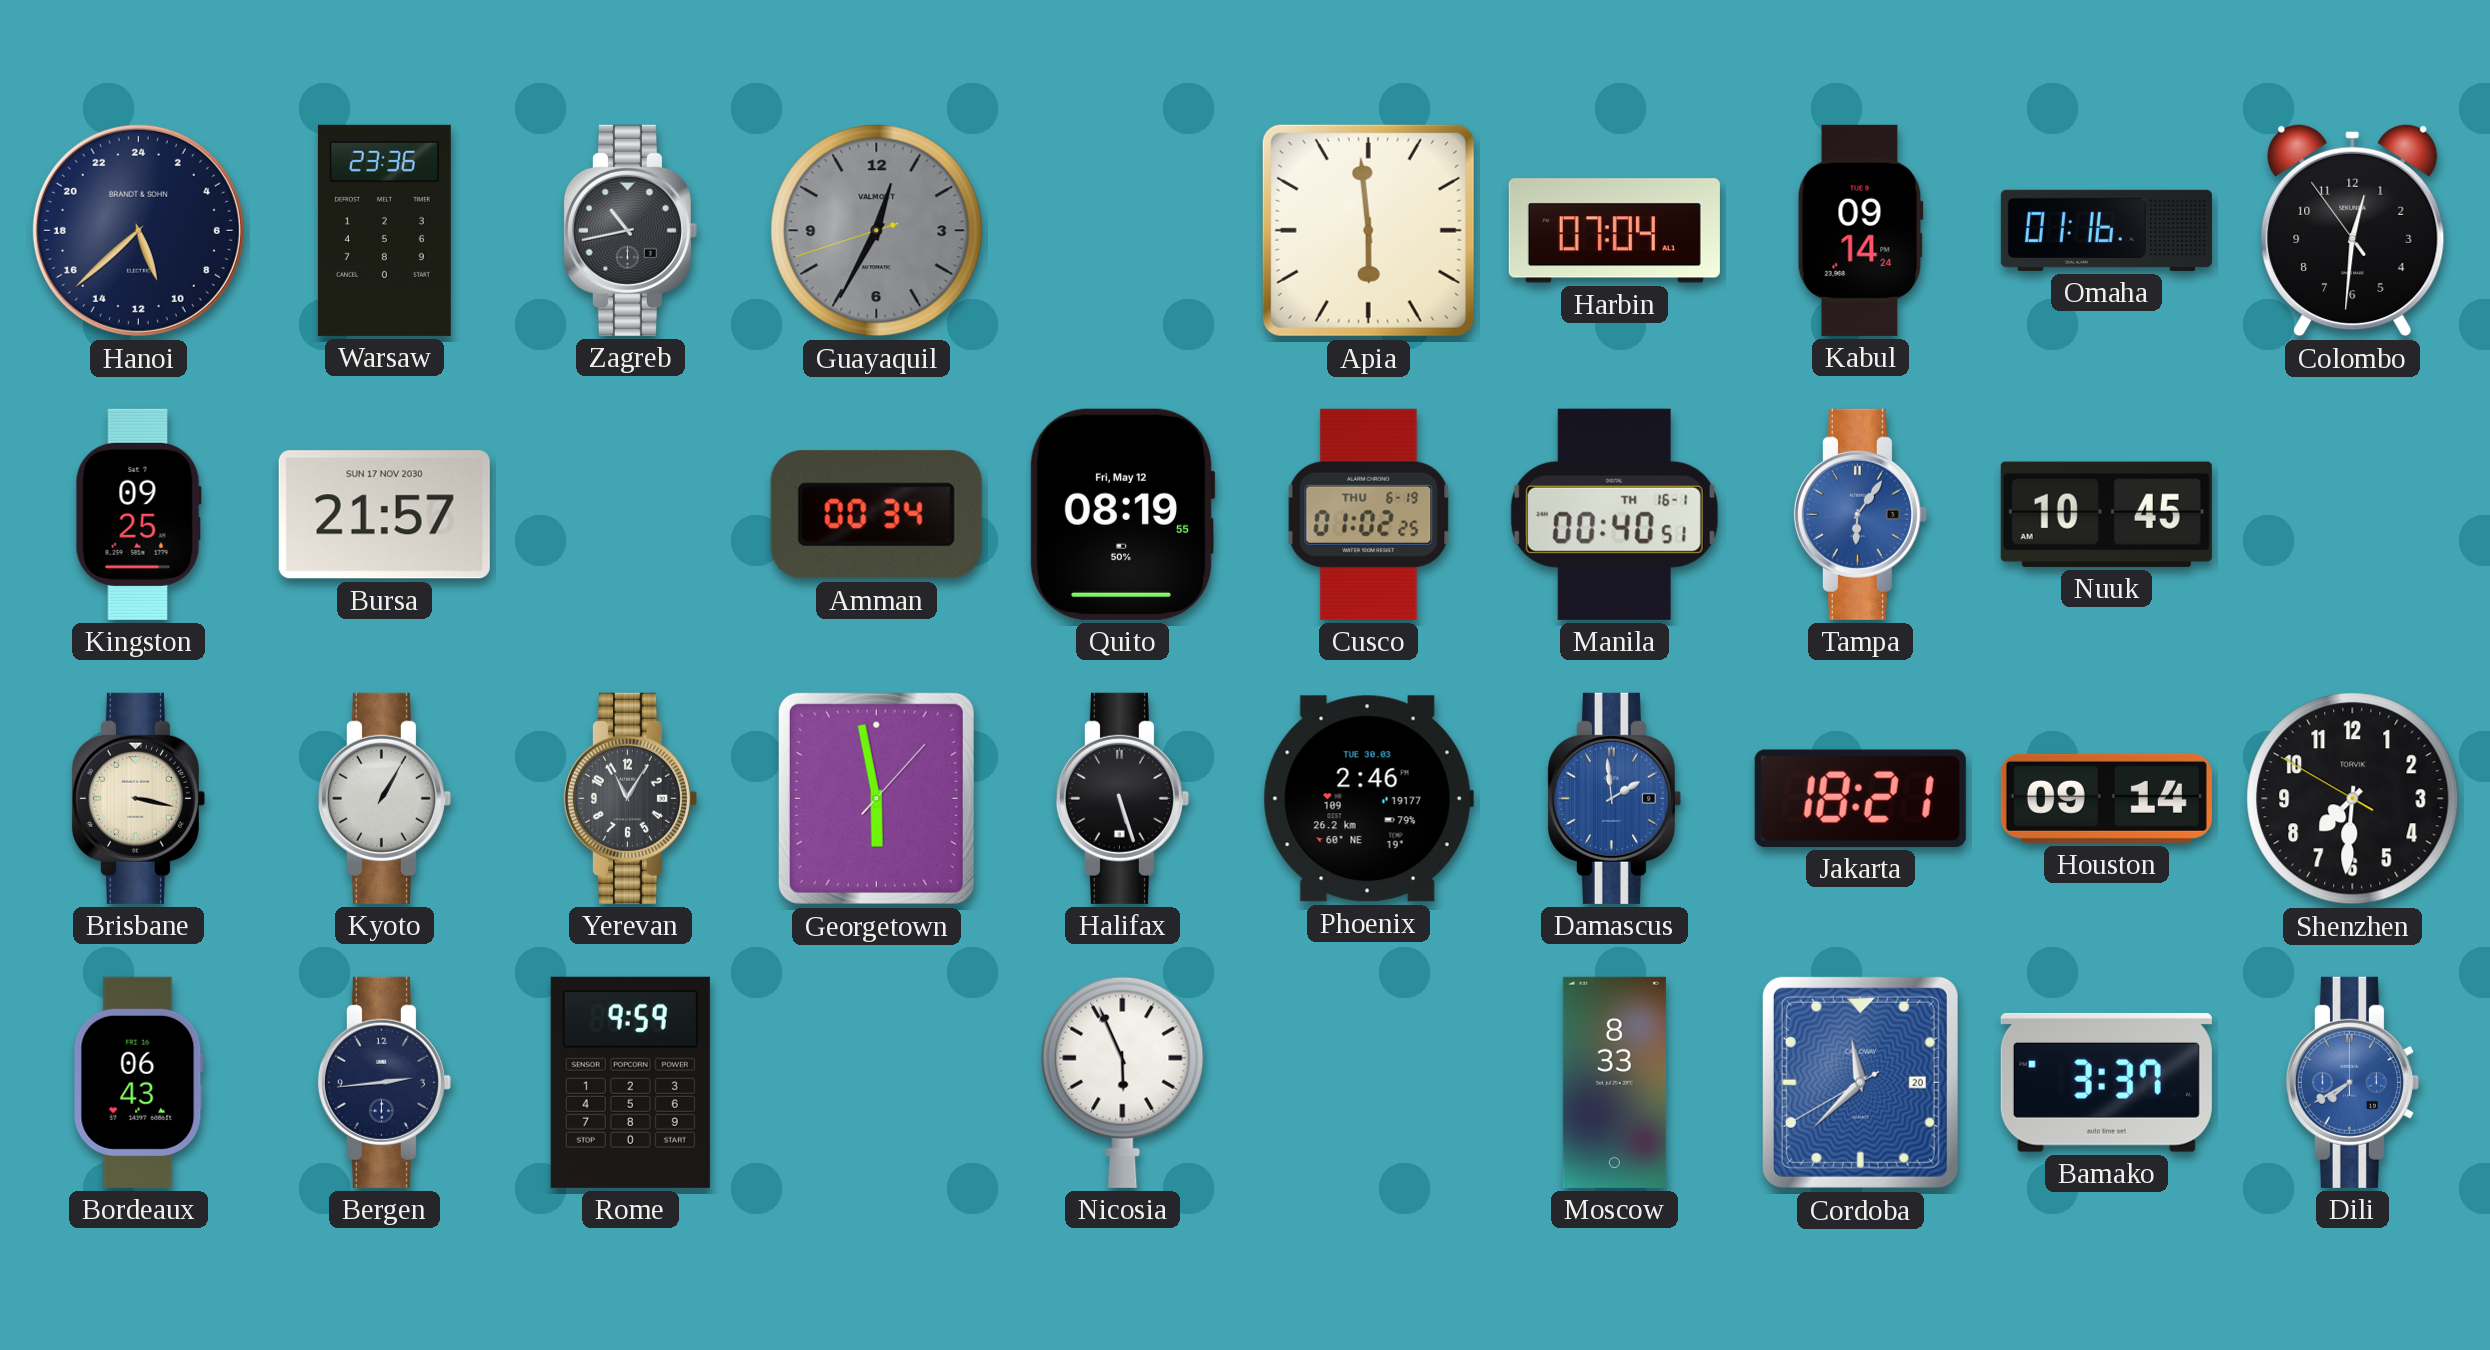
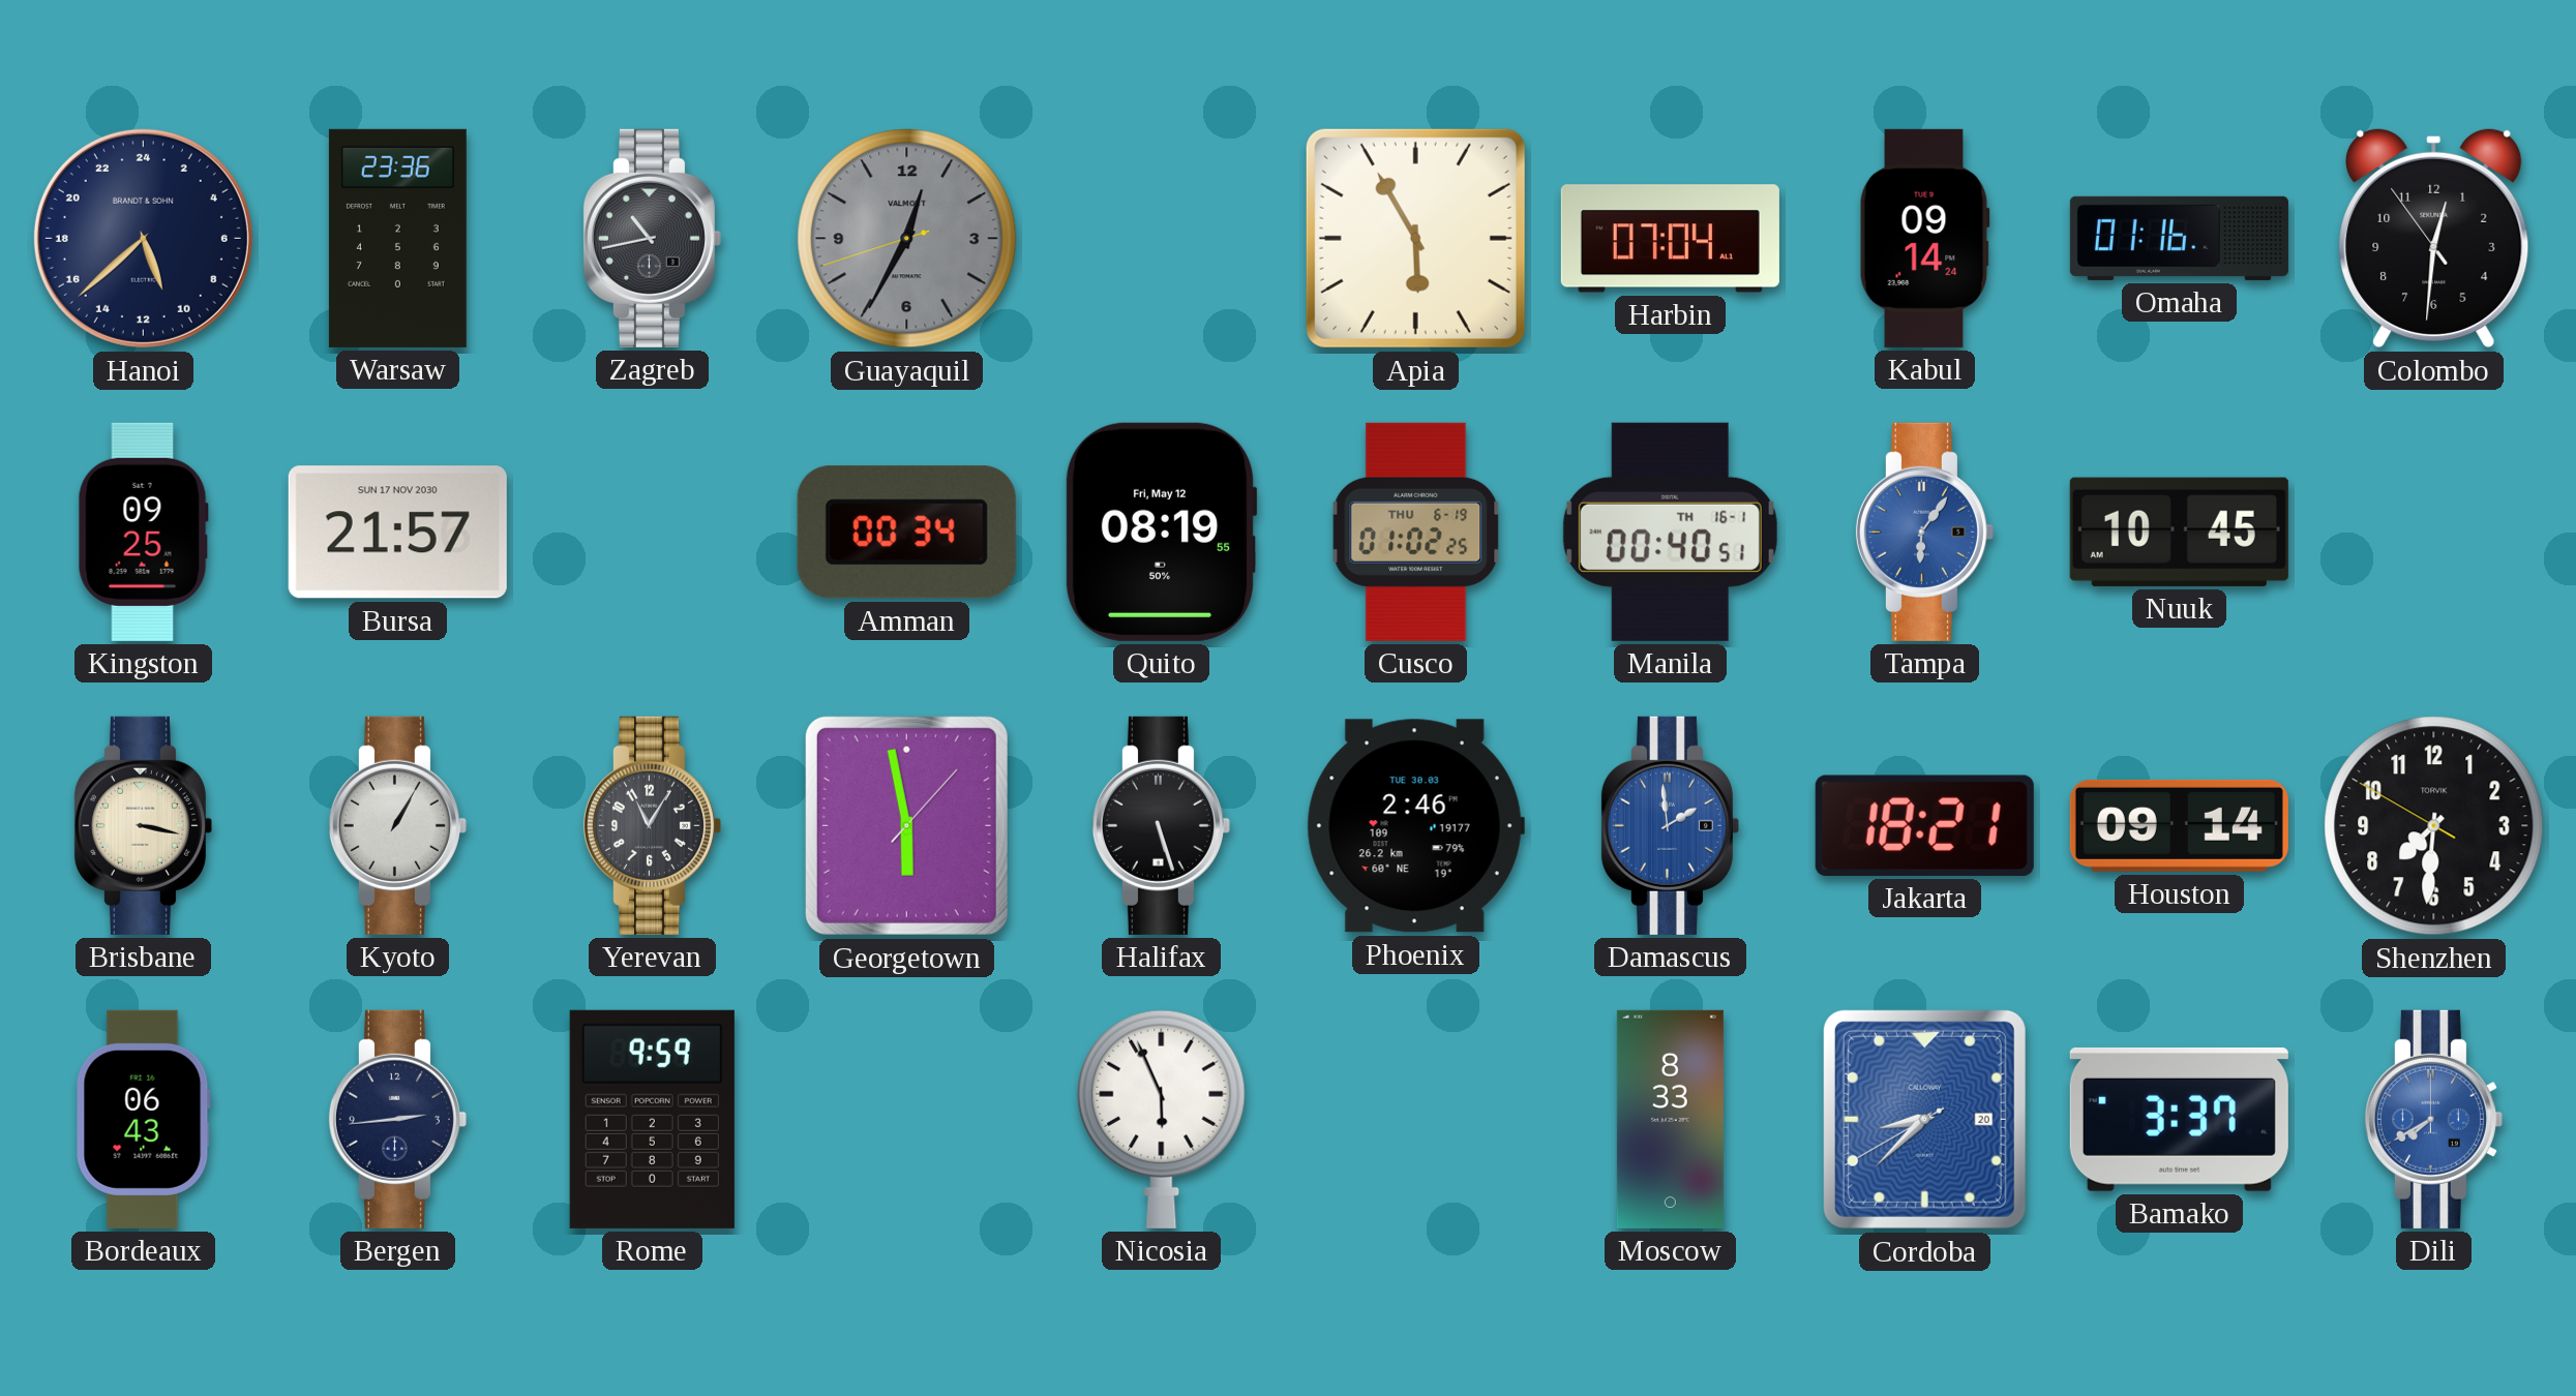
Apia: 5:59 -> 5:55
Cordoba: 11:37 -> 8:37
